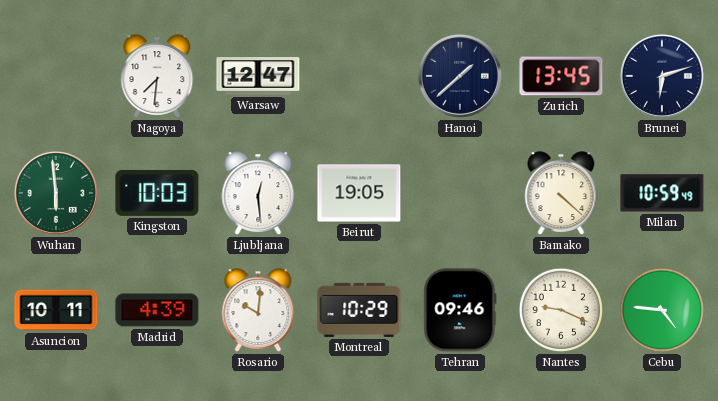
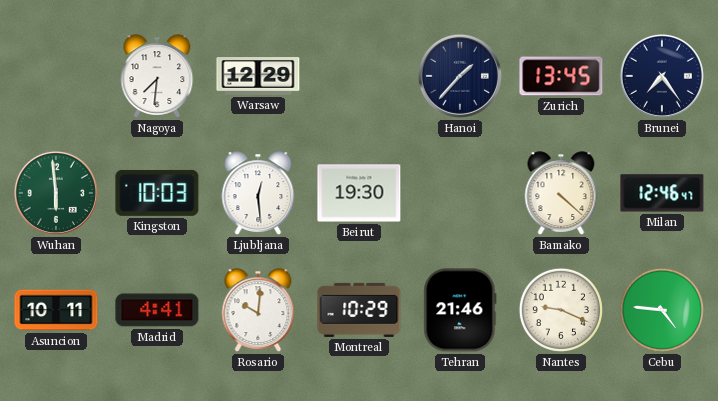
Warsaw: 12:47 -> 12:29
Hanoi: 1:38 -> 1:37
Brunei: 6:12 -> 7:24
Beirut: 19:05 -> 19:30
Milan: 10:59 -> 12:46
Madrid: 4:39 -> 4:41
Tehran: 09:46 -> 21:46
